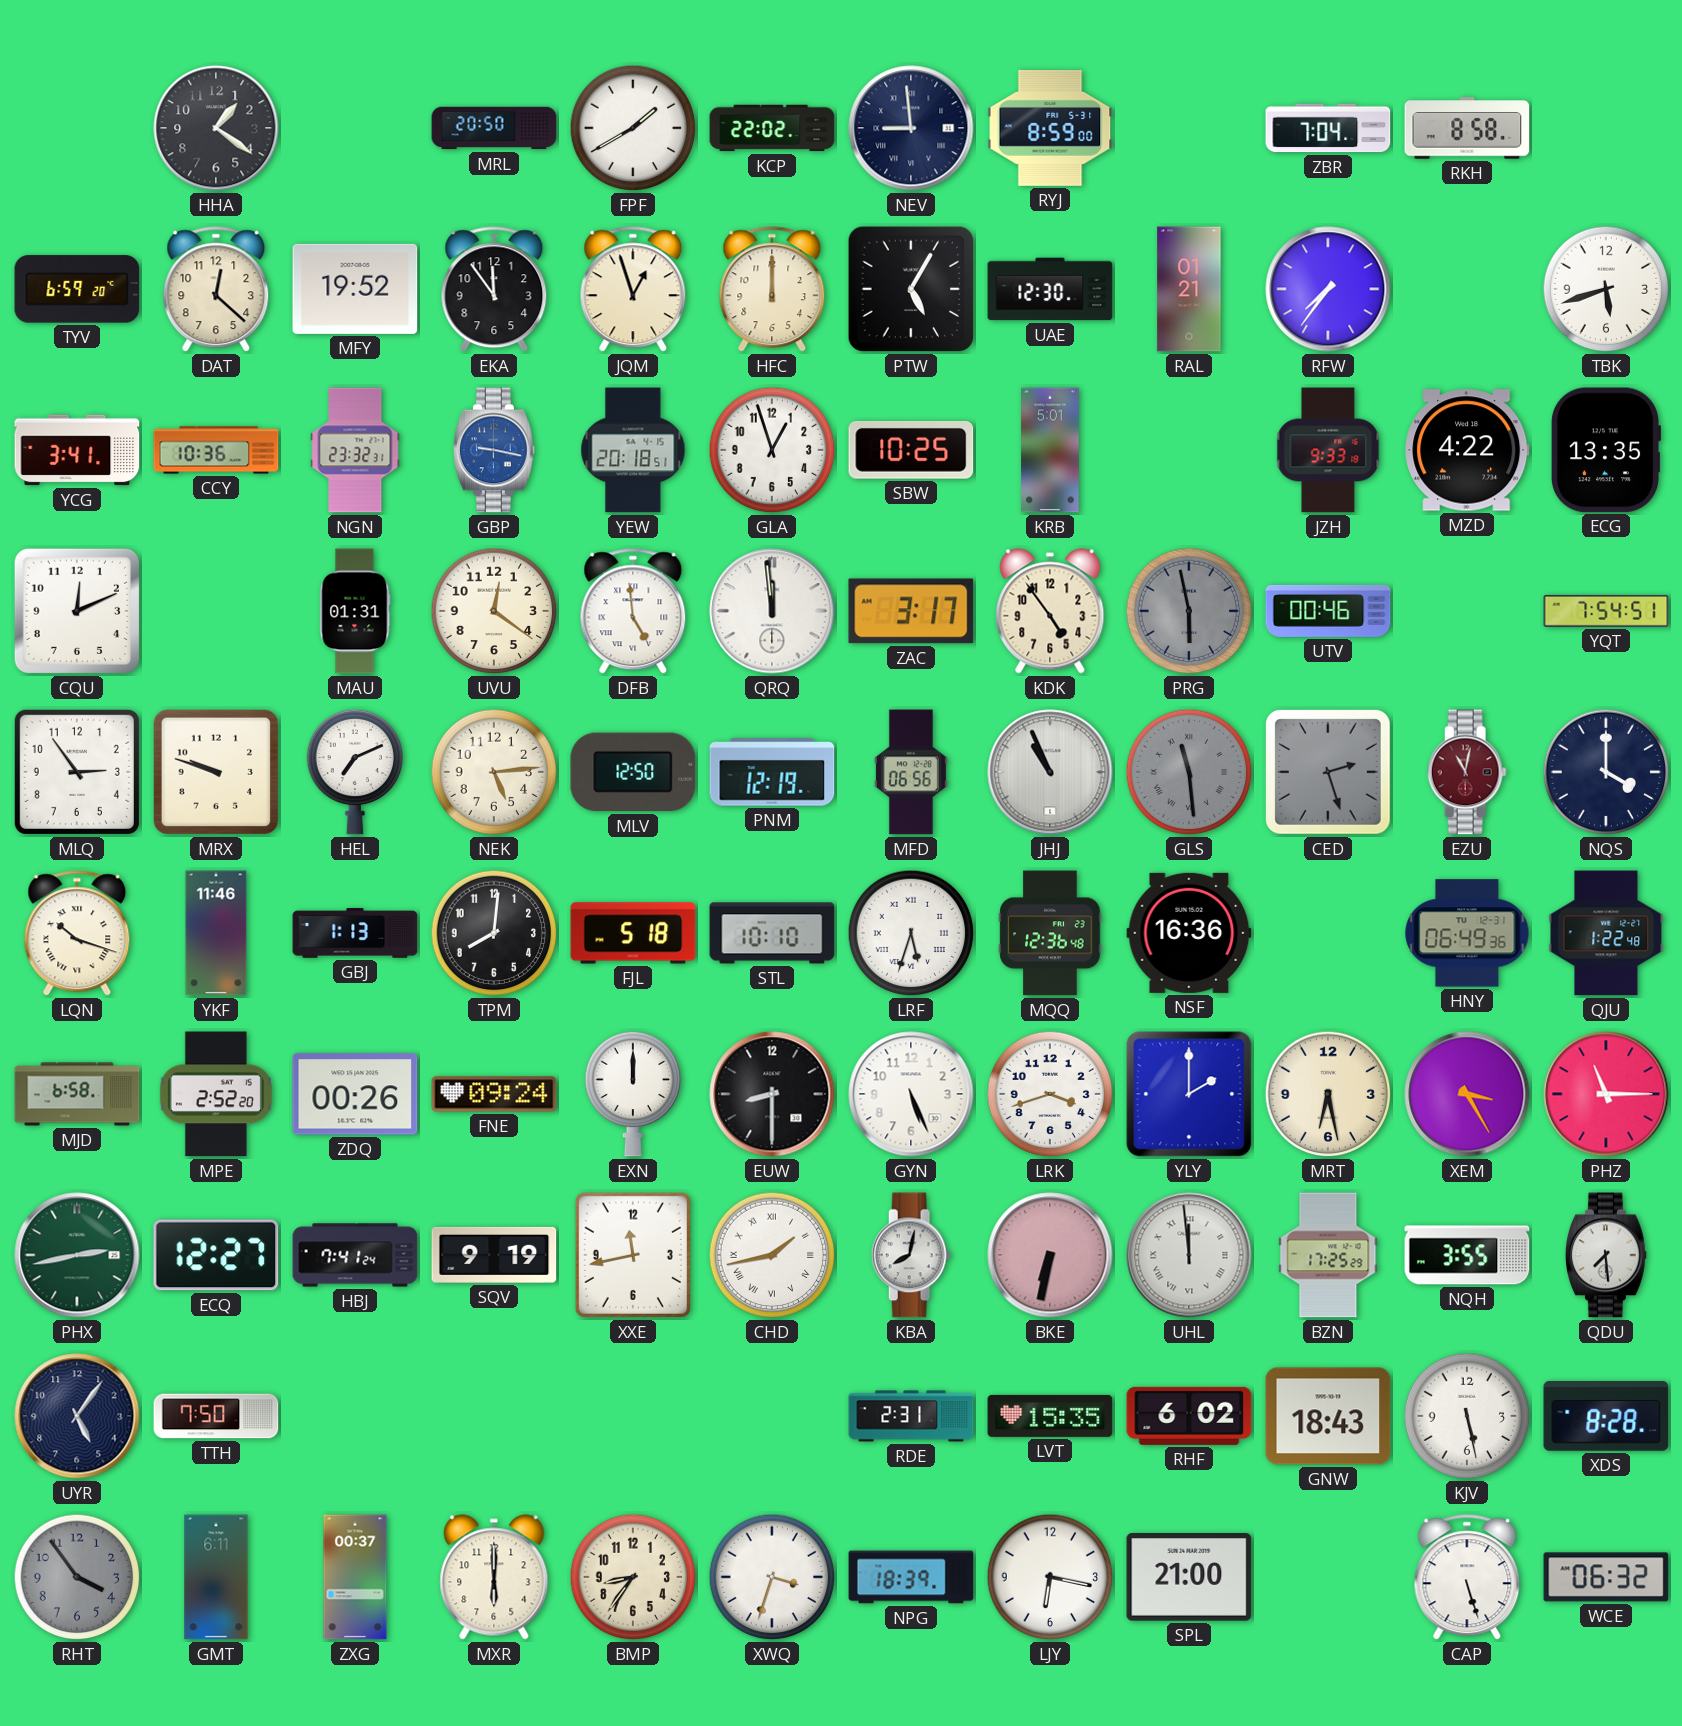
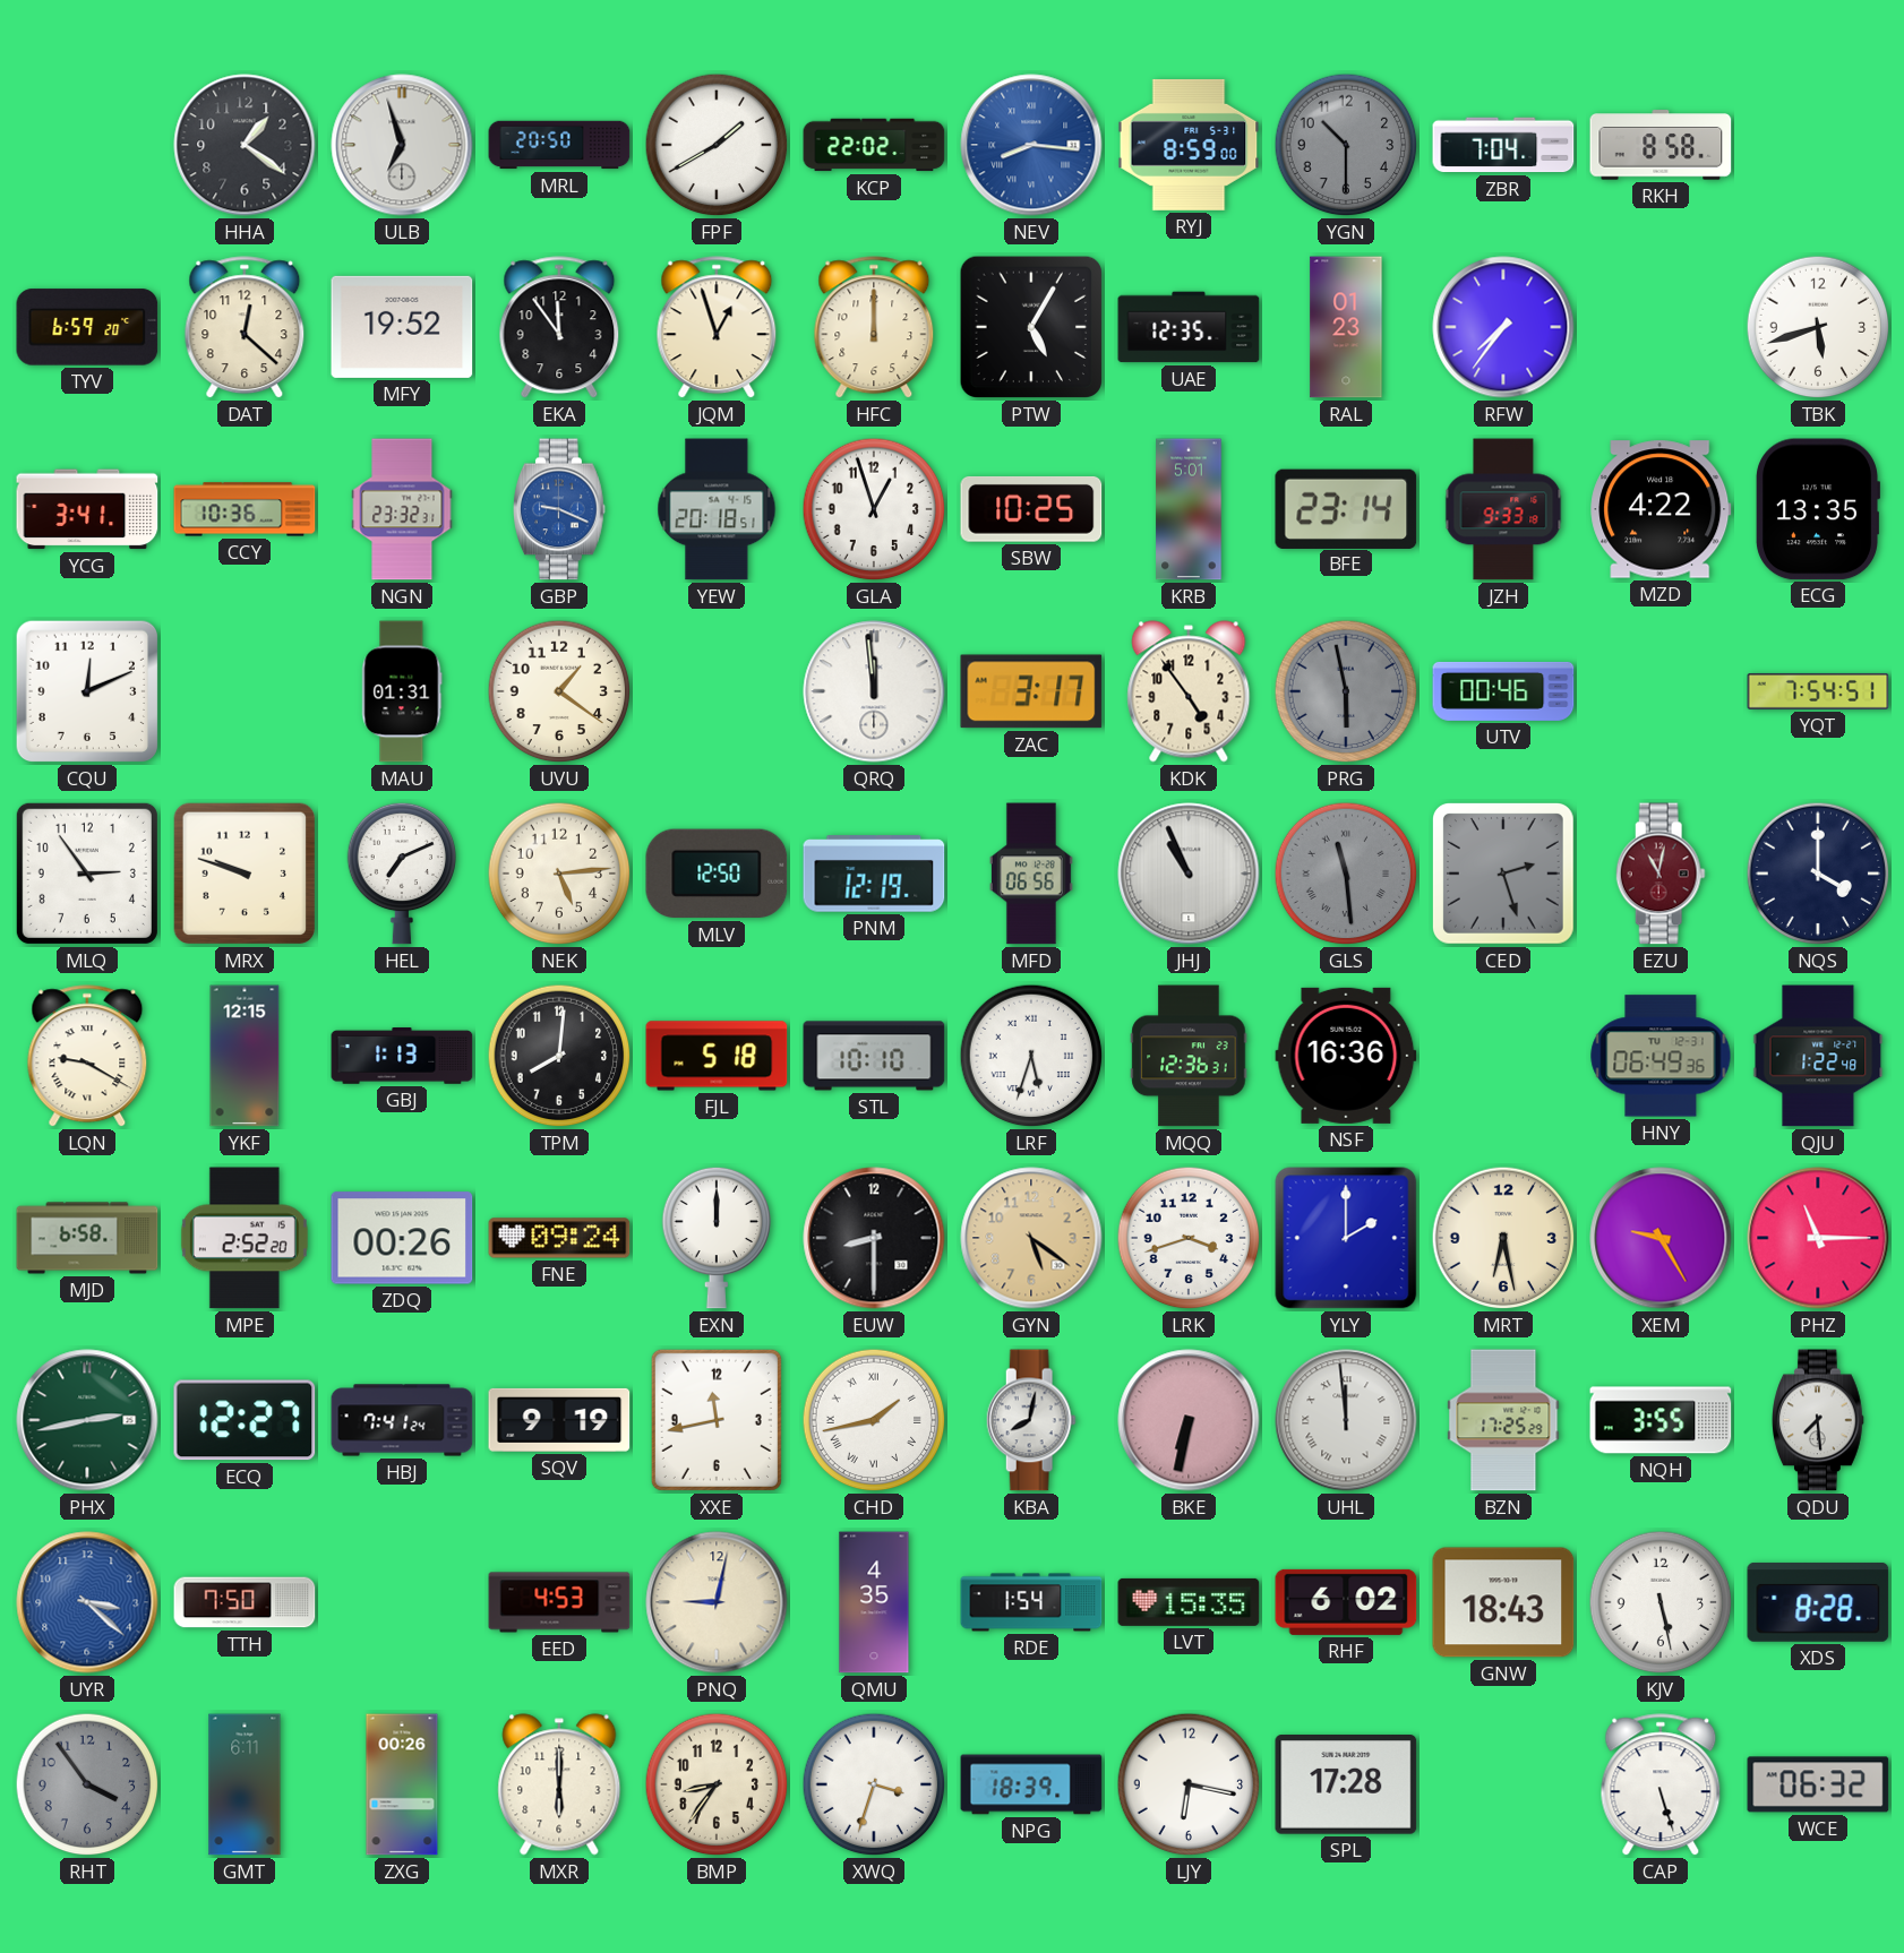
ULB: none -> 6:57
NEV: 8:59 -> 8:16
NEV dial: navy -> blue
YGN: none -> 10:30
UAE: 12:30 -> 12:35
RAL: 01:21 -> 01:23
GBP: 9:17 -> 9:19
BFE: none -> 23:14
UVU: 12:21 -> 1:21
DFB: 4:59 -> none
LQN: 10:18 -> 9:20
YKF: 11:46 -> 12:15
MQQ: 12:36:48 -> 12:36:31
GYN: 5:26 -> 5:21
GYN dial: white -> champagne
XEM: 3:25 -> 9:25
UYR: 5:06 -> 3:22
UYR dial: navy -> blue
EED: none -> 4:53
PNQ: none -> 9:02
QMU: none -> 4:35
RDE: 2:31 -> 1:54
ZXG: 00:37 -> 00:26
SPL: 21:00 -> 17:28
